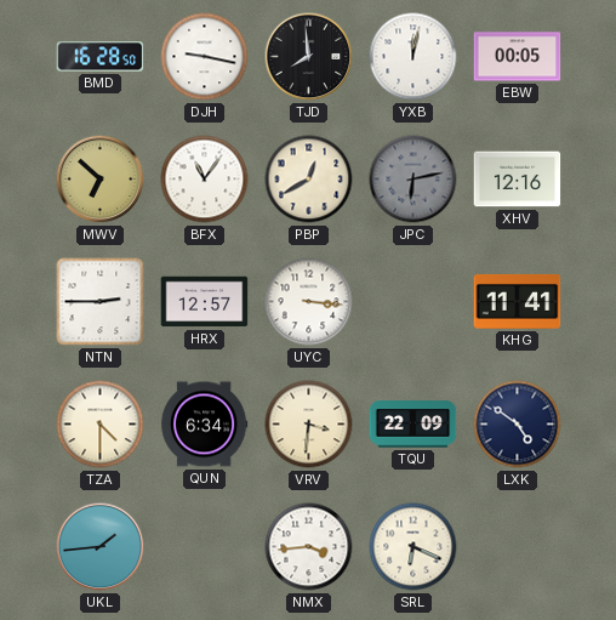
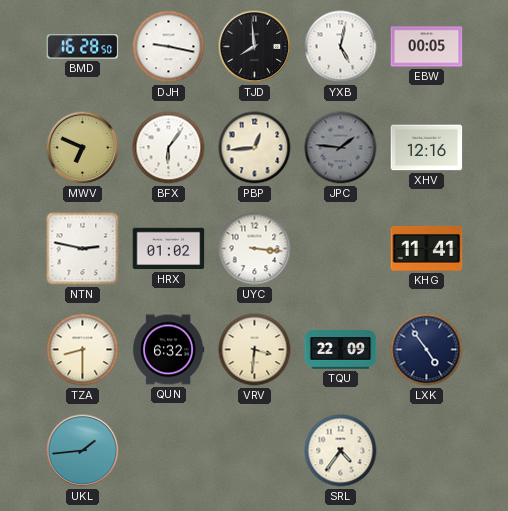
YXB: 12:02 -> 5:02
MWV: 6:52 -> 6:49
BFX: 11:06 -> 6:06
PBP: 12:40 -> 12:44
JPC: 6:13 -> 1:46
NTN: 2:45 -> 2:47
HRX: 12:57 -> 01:02
TZA: 4:30 -> 8:30
QUN: 6:34 -> 6:32
LXK: 4:51 -> 4:54
NMX: 3:44 -> none
SRL: 6:19 -> 4:36
